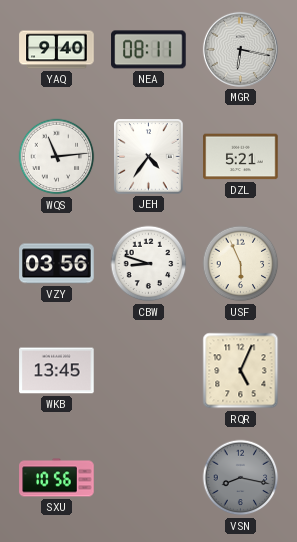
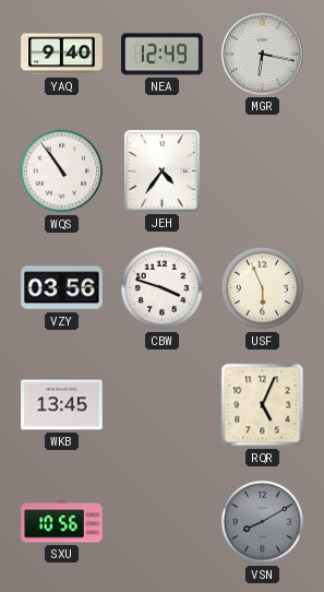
NEA: 08:11 -> 12:49
WQS: 11:14 -> 10:54
DZL: 5:21 -> none
CBW: 8:48 -> 3:48
VSN: 8:17 -> 8:10
